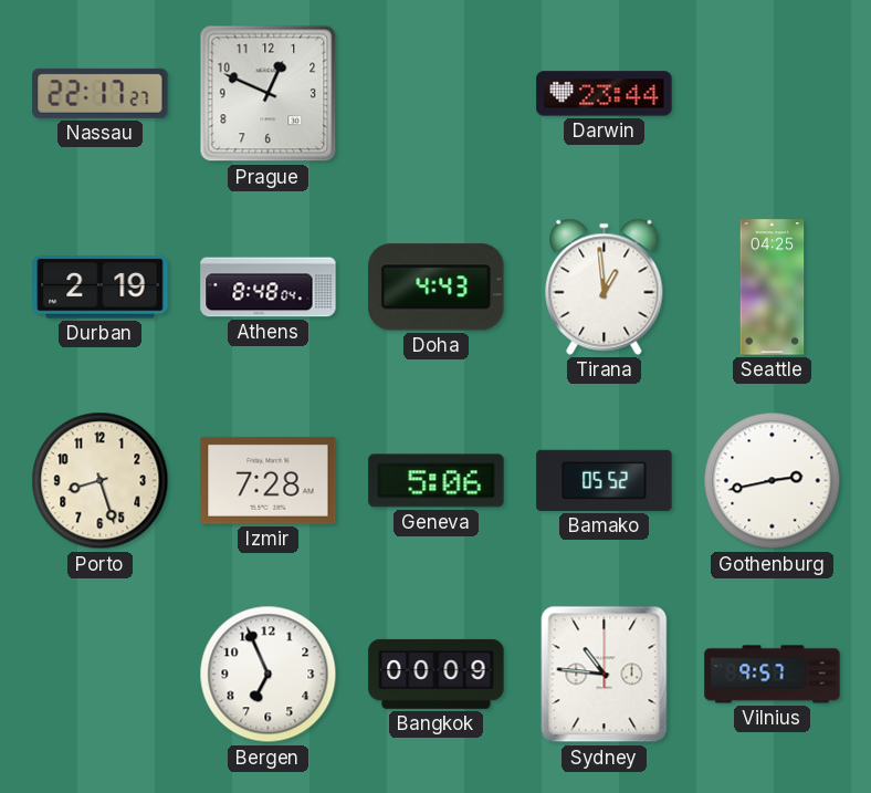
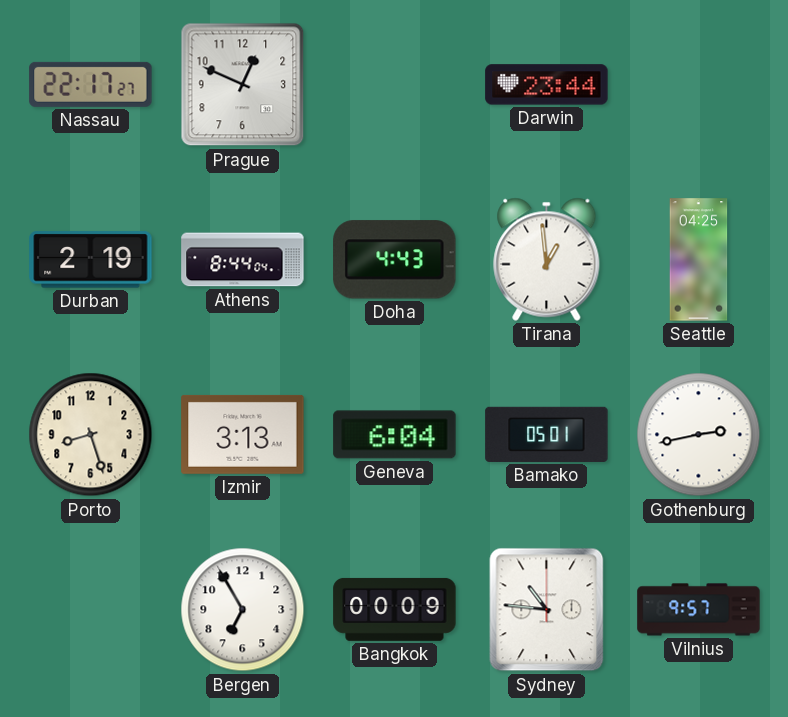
Athens: 8:48 -> 8:44
Izmir: 7:28 -> 3:13
Geneva: 5:06 -> 6:04
Bamako: 05:52 -> 05:01
Bergen: 6:56 -> 6:55
